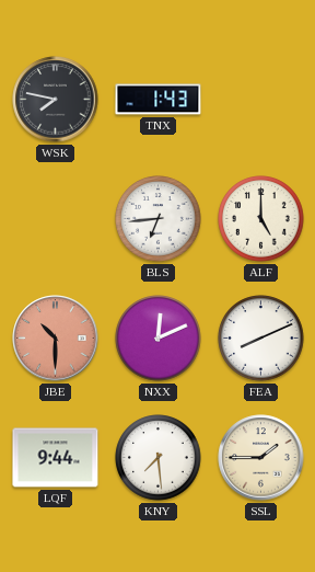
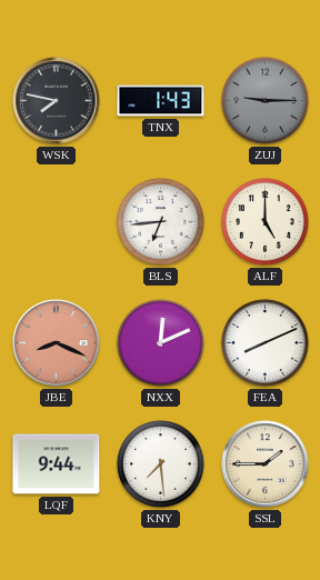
ZUJ: none -> 9:15
JBE: 10:30 -> 8:19
